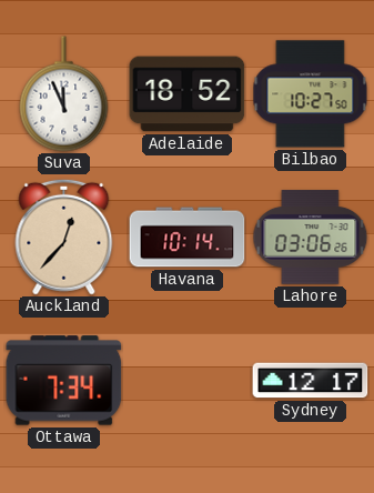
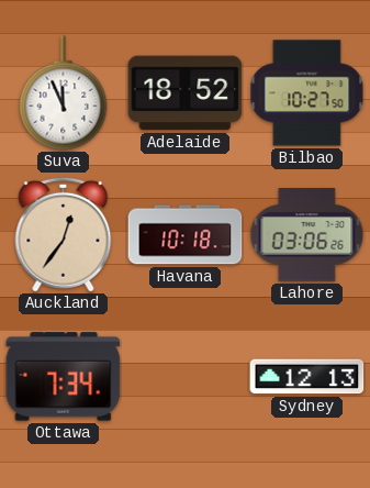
Auckland: 12:37 -> 12:36
Havana: 10:14 -> 10:18
Sydney: 12:17 -> 12:13
